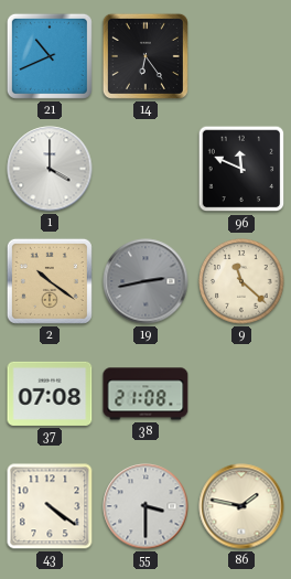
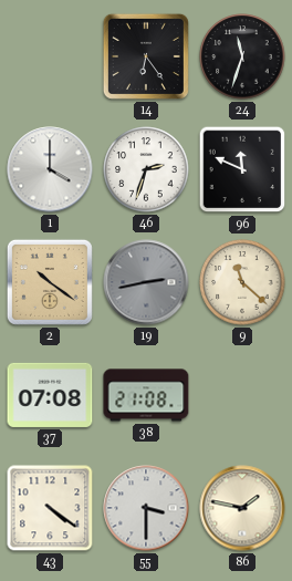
21: 10:41 -> none
24: none -> 11:33
46: none -> 2:33
